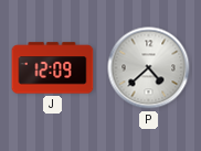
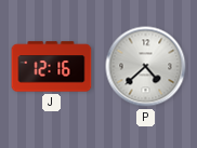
J: 12:09 -> 12:16
